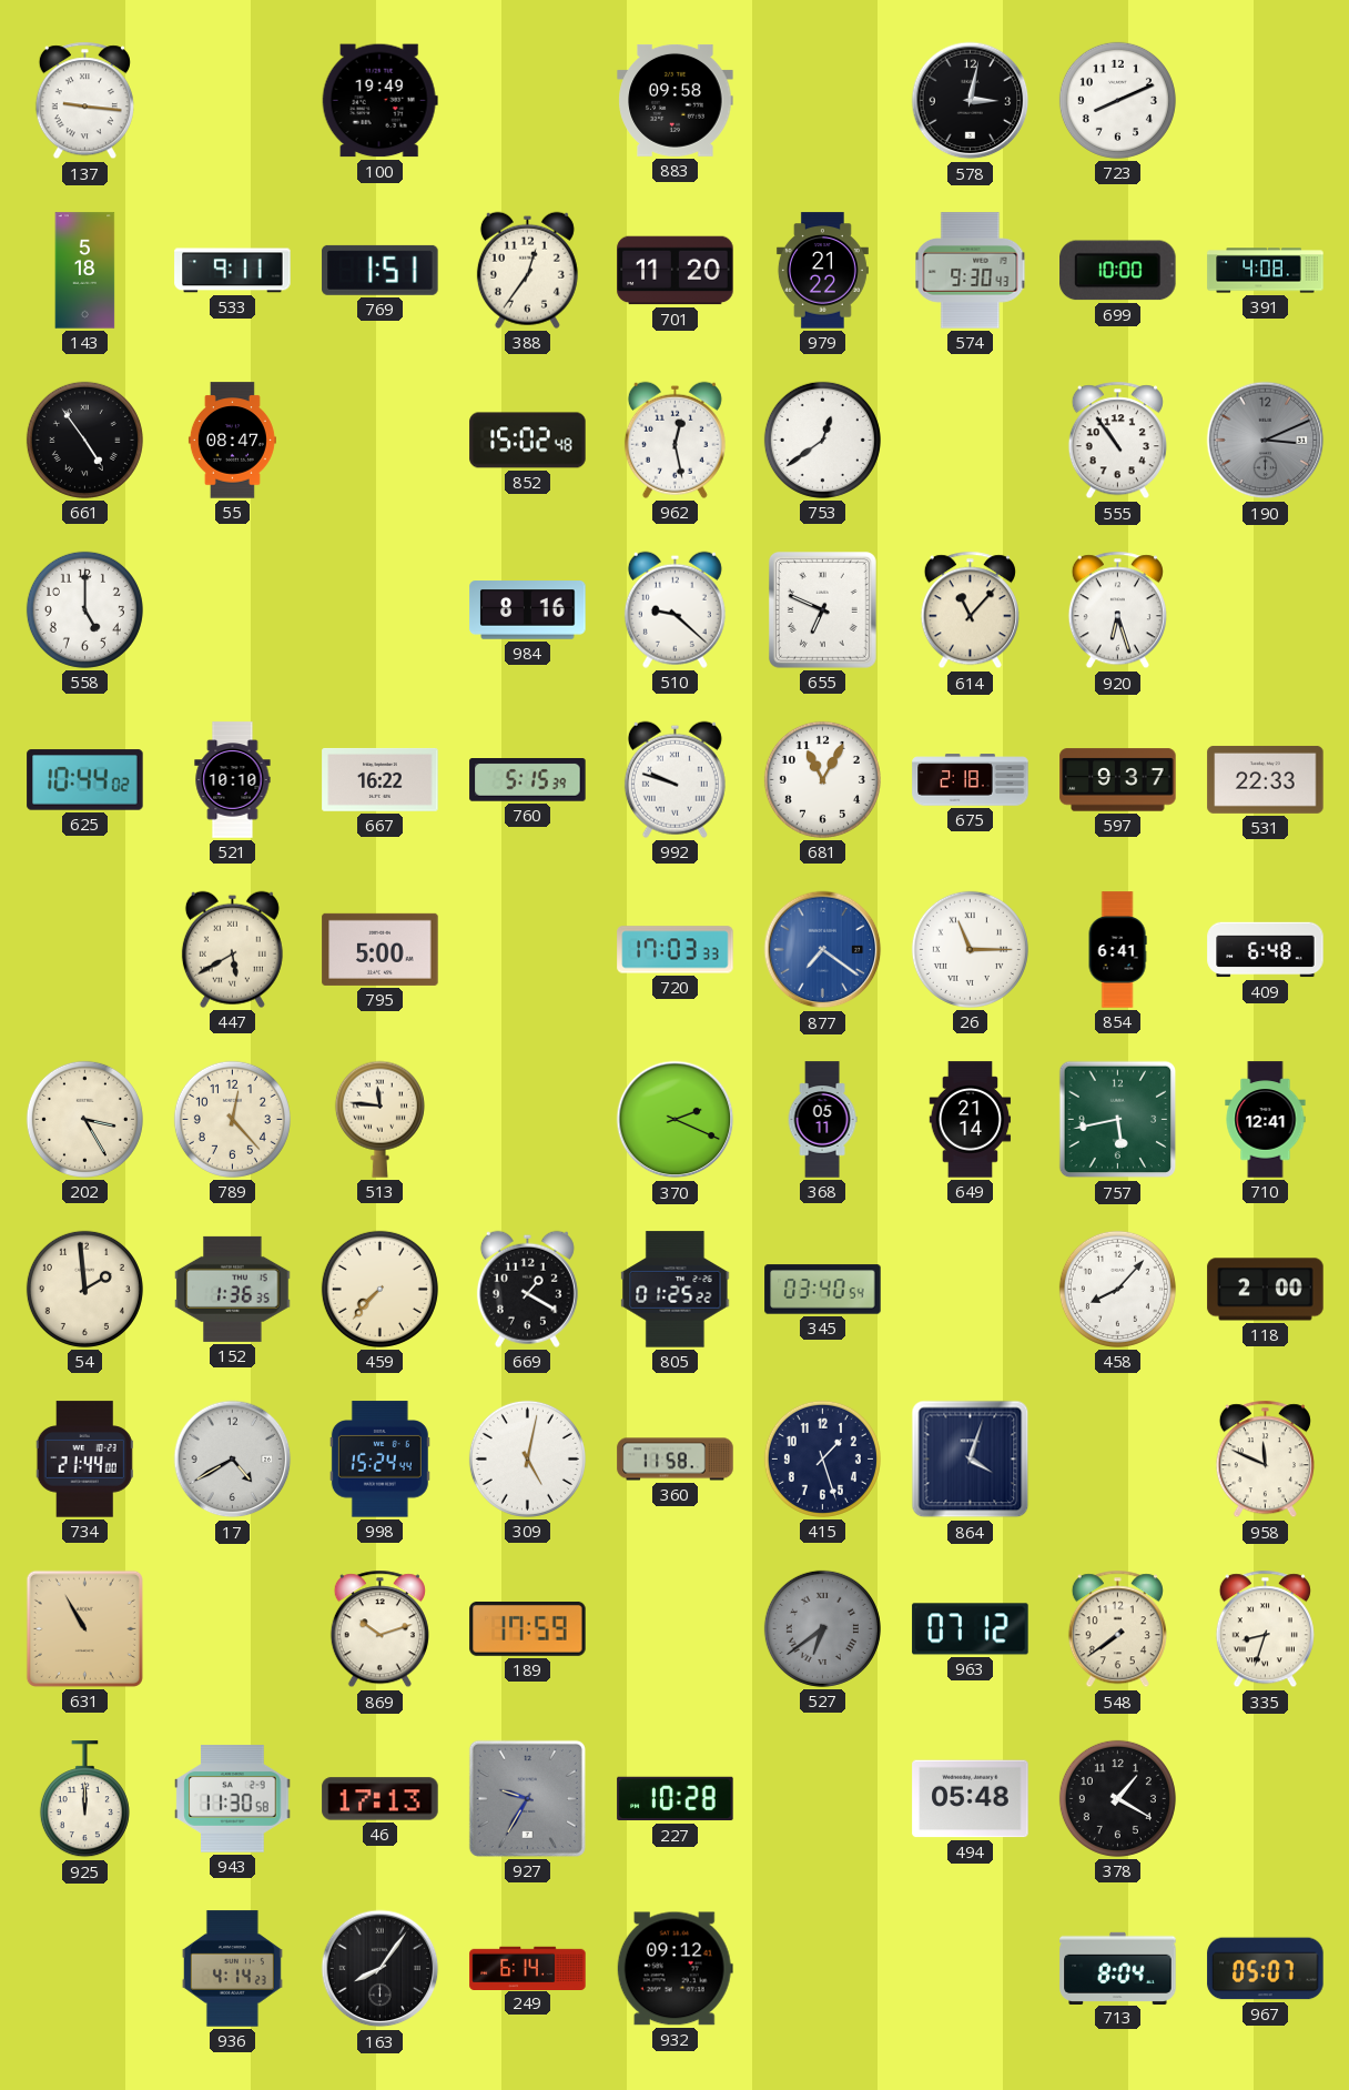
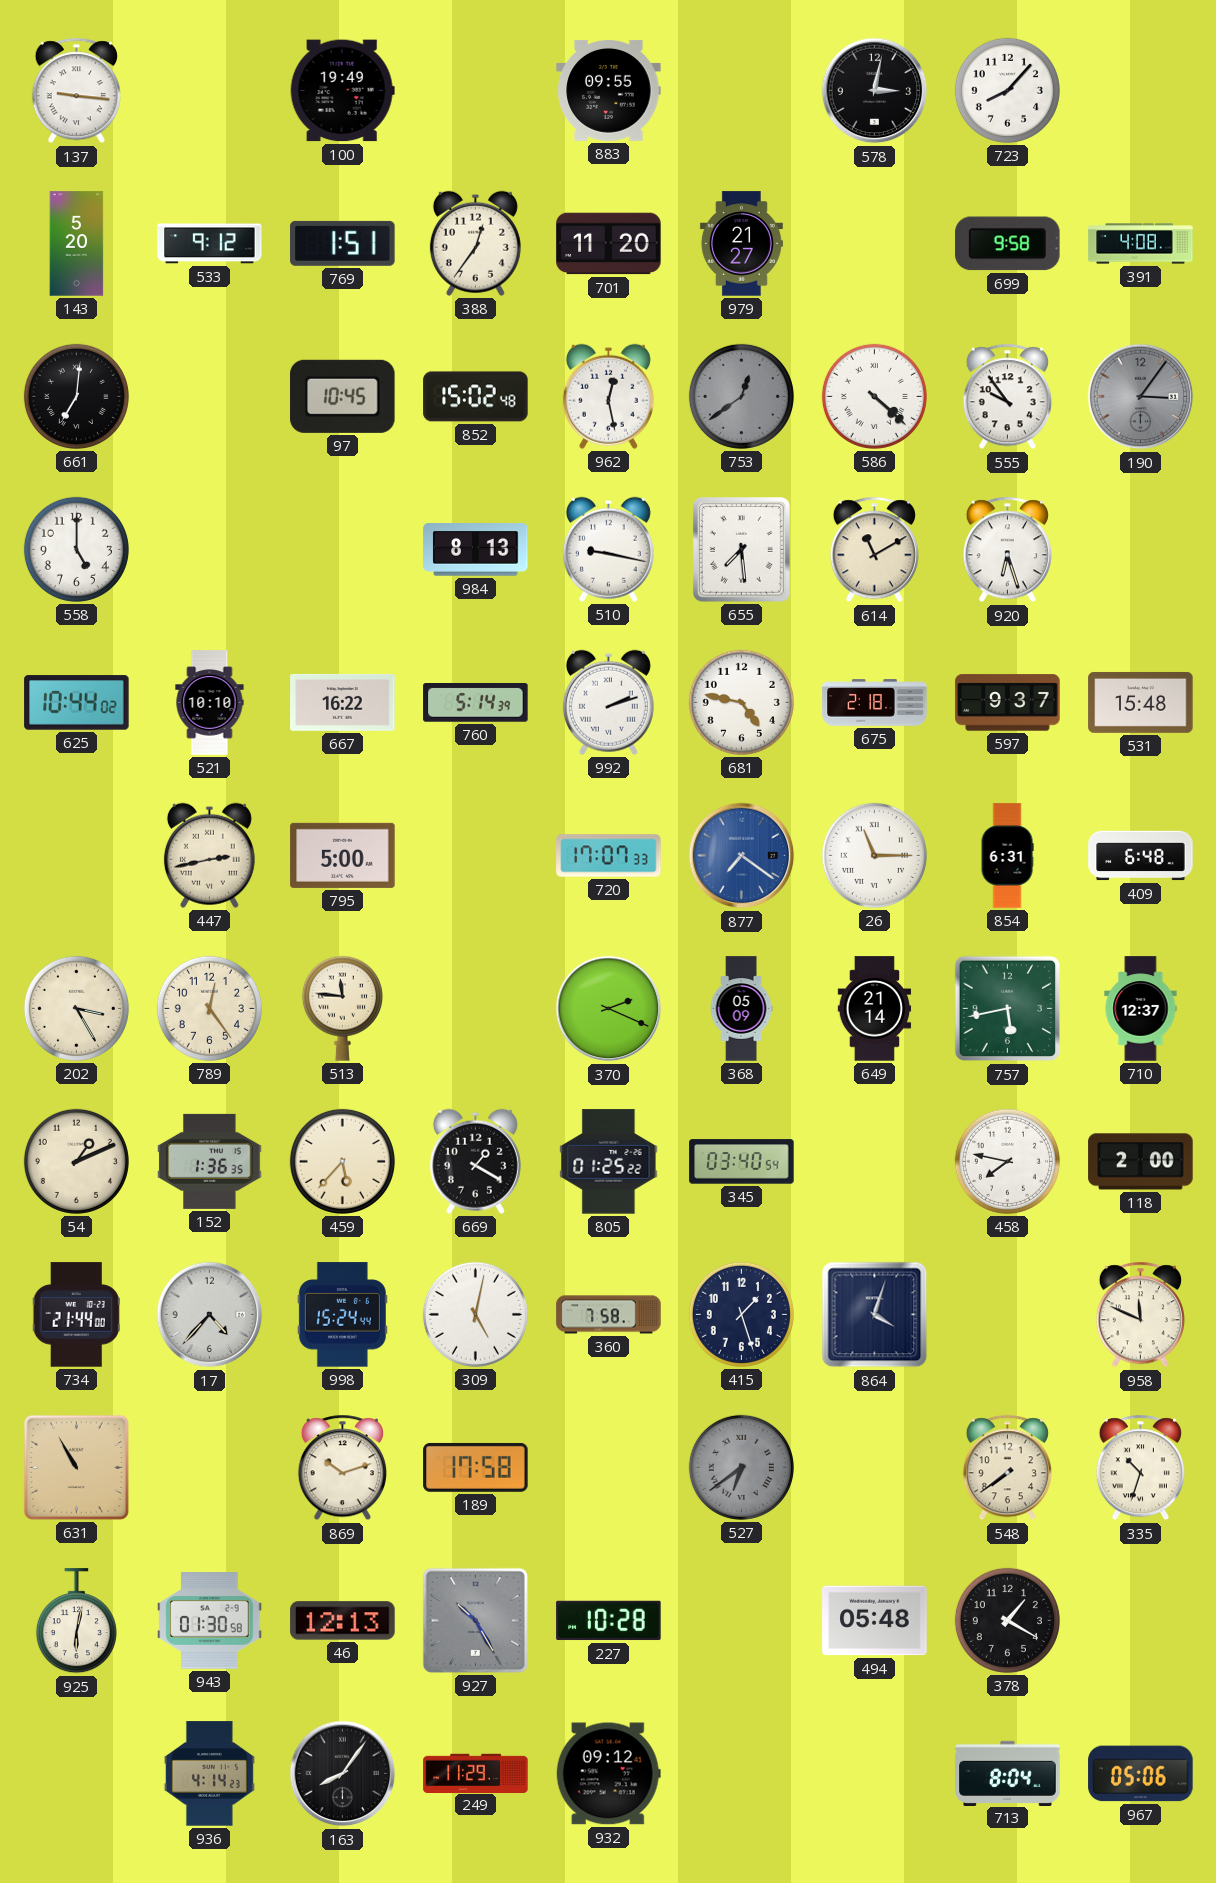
883: 09:58 -> 09:55
723: 8:11 -> 8:07
143: 5:18 -> 5:20
533: 9:11 -> 9:12
979: 21:22 -> 21:27
574: 9:30 -> none
699: 10:00 -> 9:58
661: 4:54 -> 7:01
55: 08:47 -> none
97: none -> 10:45
753 dial: white -> grey
586: none -> 4:22
555: 10:54 -> 9:54
190: 3:11 -> 3:06
984: 8:16 -> 8:13
510: 9:22 -> 9:17
655: 6:49 -> 7:29
614: 11:07 -> 11:10
760: 5:15 -> 5:14
992: 9:48 -> 2:12
681: 11:05 -> 4:47
531: 22:33 -> 15:48
447: 5:40 -> 2:43
720: 17:03 -> 17:07
854: 6:41 -> 6:31
789: 12:23 -> 12:24
368: 05:11 -> 05:09
710: 12:41 -> 12:37
54: 1:59 -> 1:11
459: 7:37 -> 5:37
458: 8:07 -> 7:47
17: 4:40 -> 4:37
360: 11:58 -> 7:58
189: 17:59 -> 17:58
963: 07:12 -> none
335: 8:33 -> 10:33
925: 12:00 -> 6:02
943: 11:30 -> 01:30
46: 17:13 -> 12:13
927: 9:35 -> 10:25
249: 6:14 -> 11:29
967: 05:07 -> 05:06
